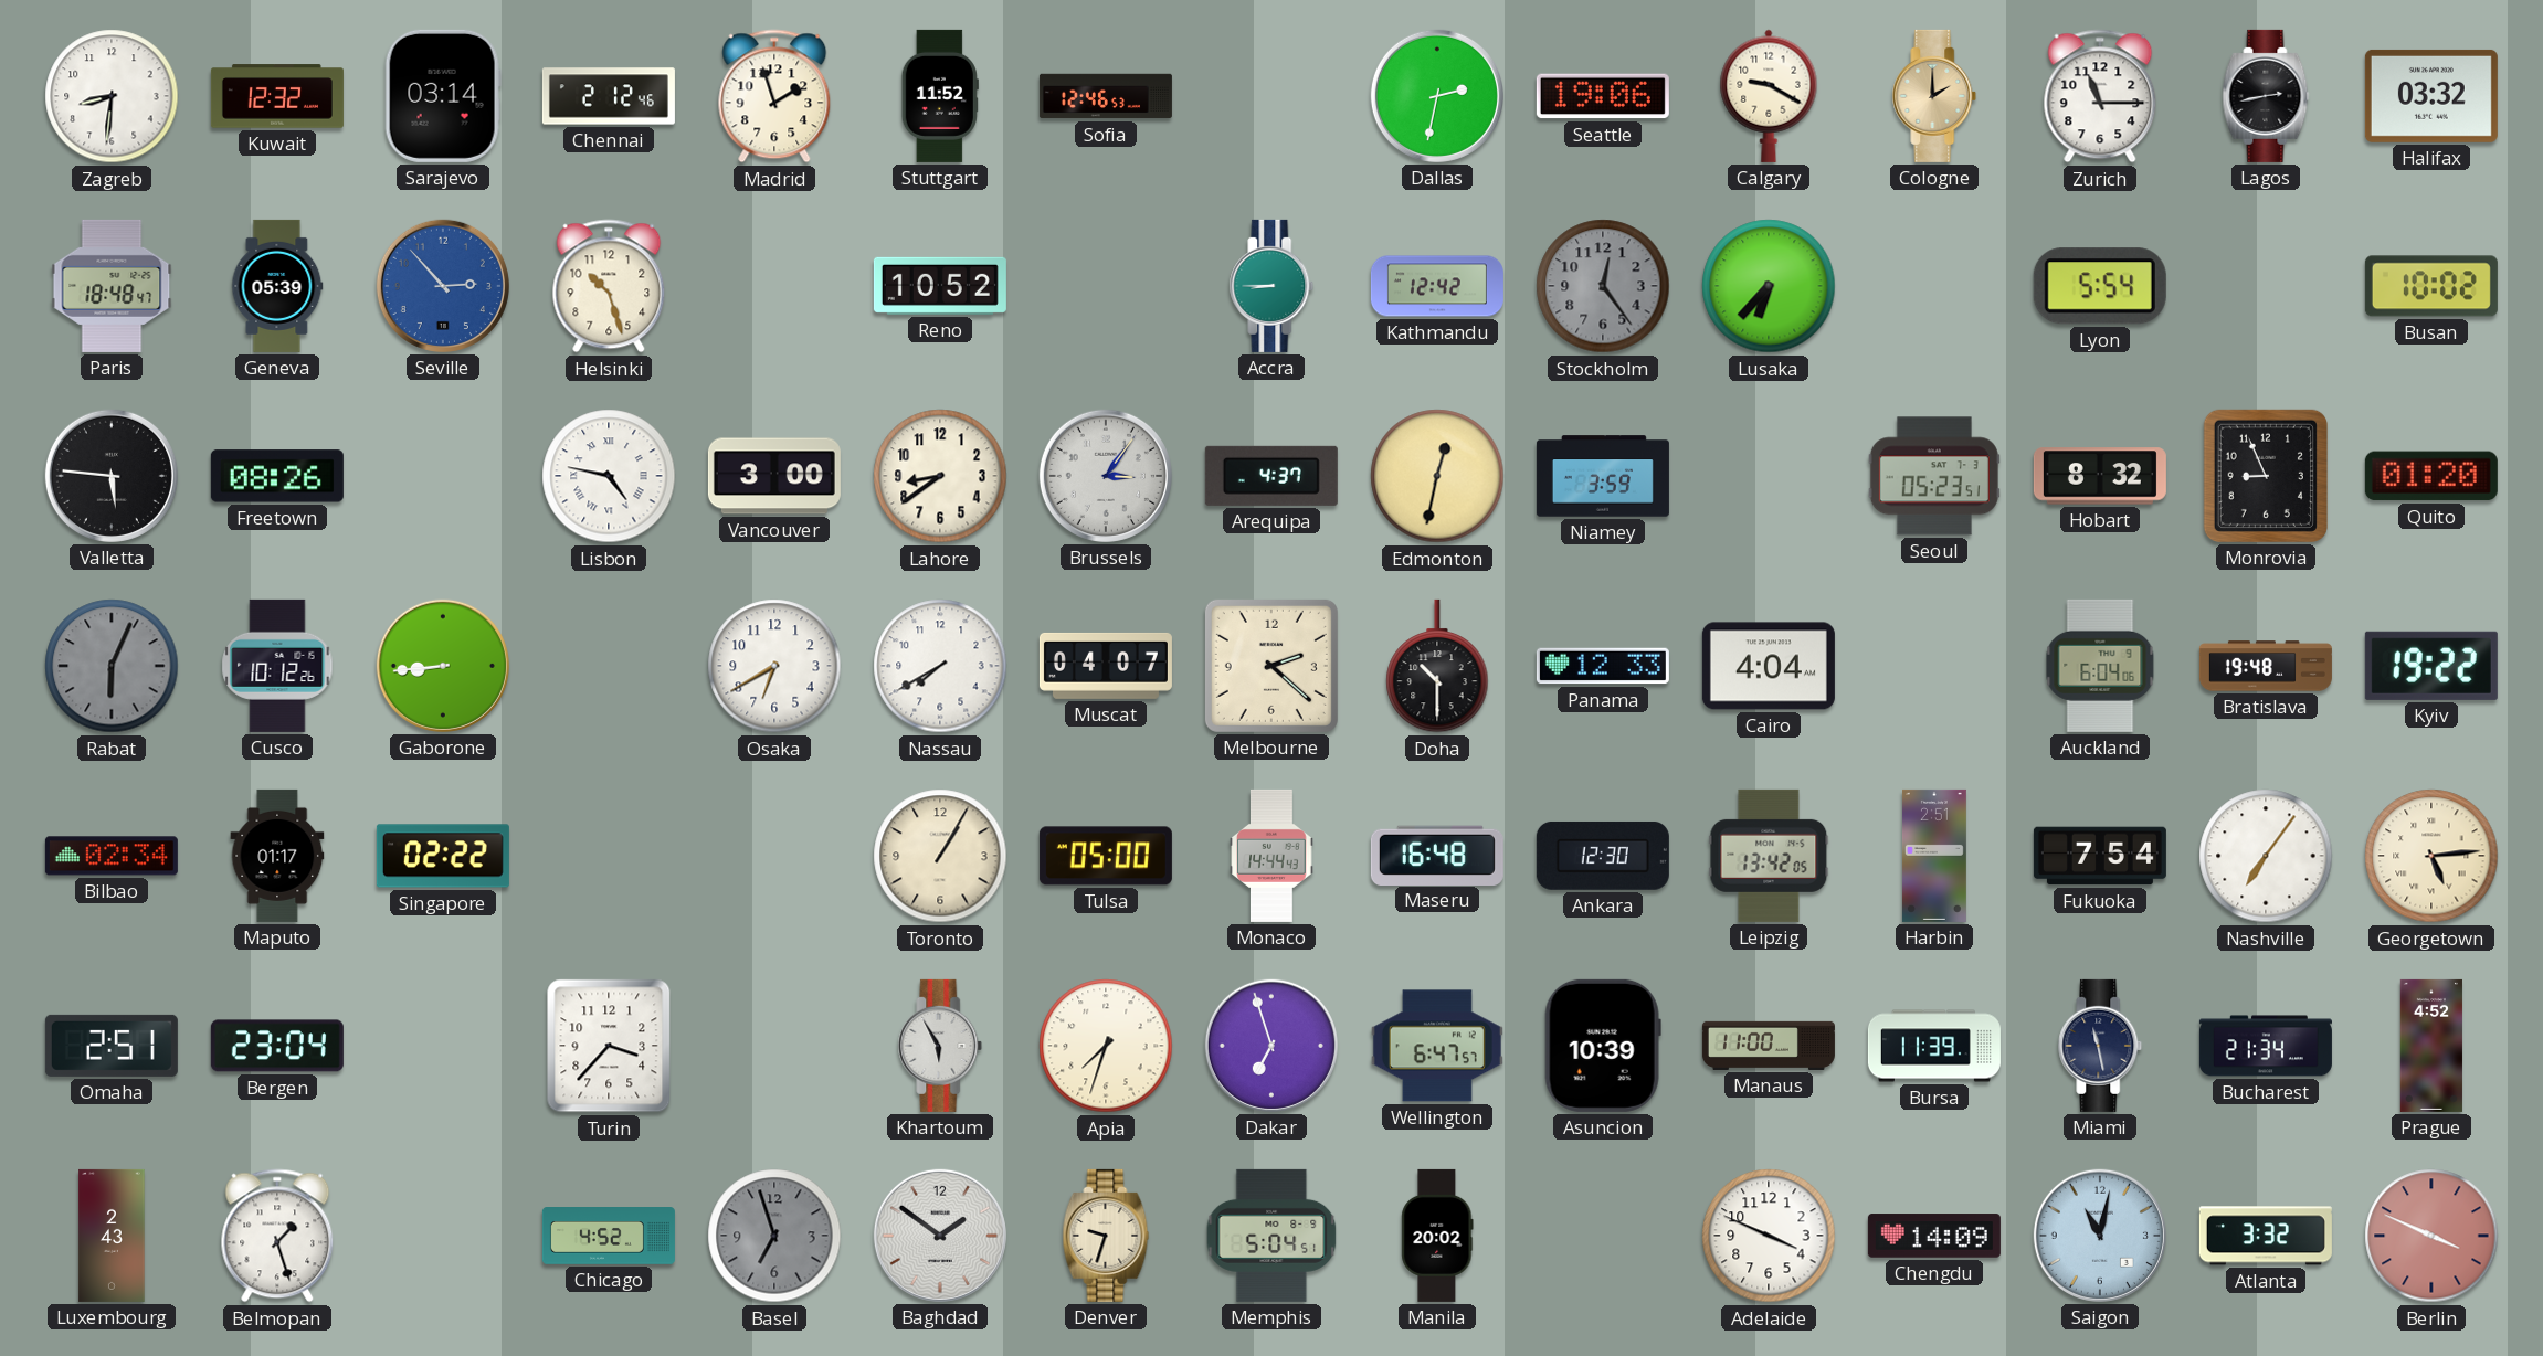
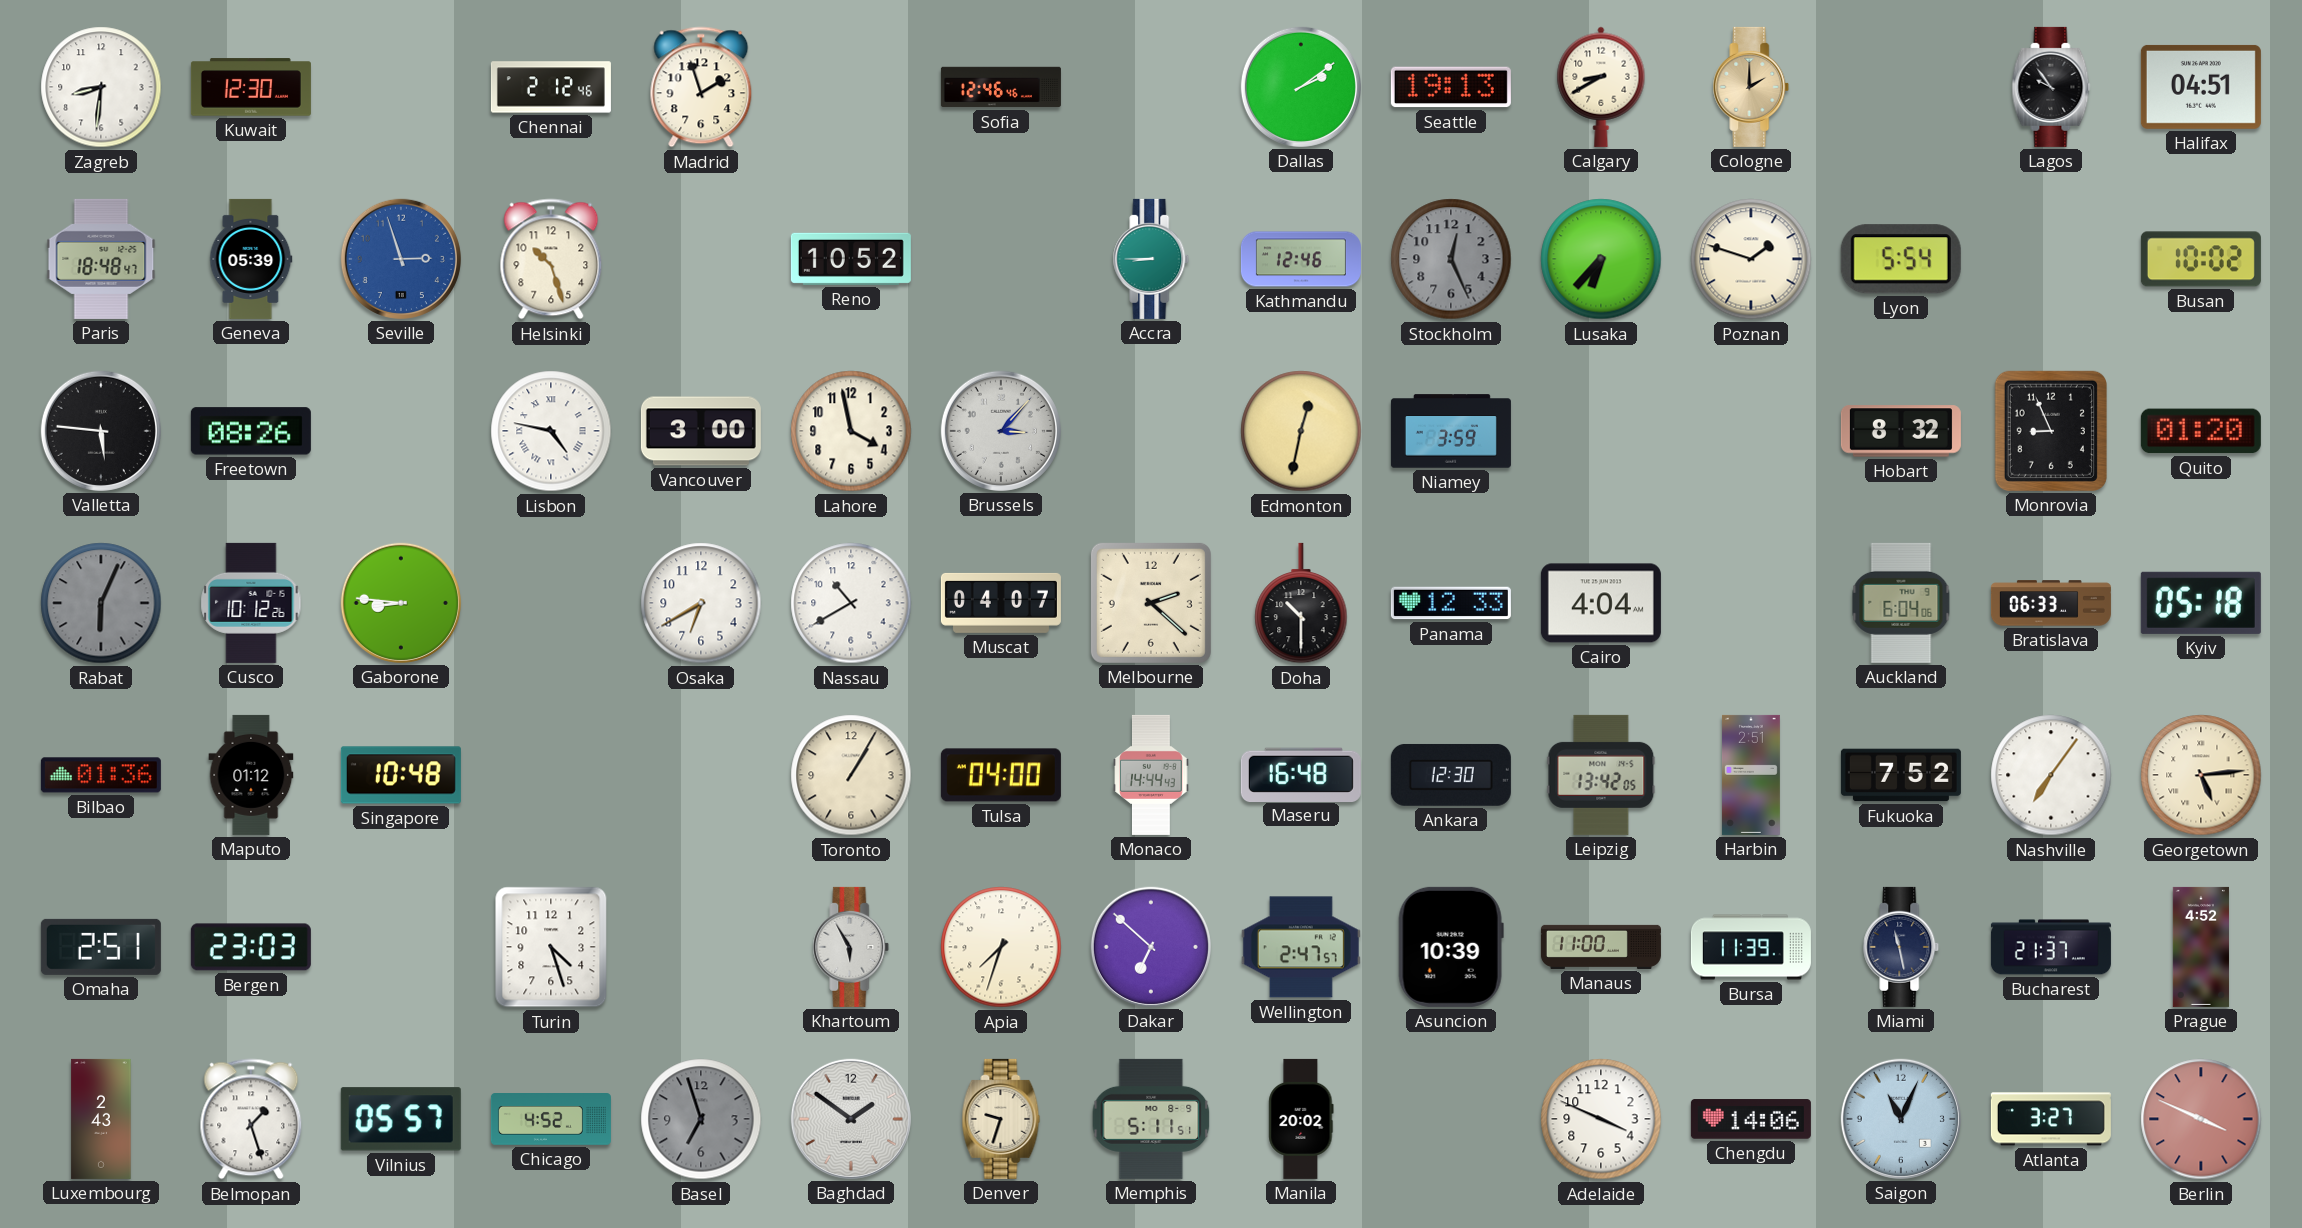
Kuwait: 12:32 -> 12:30
Sarajevo: 03:14 -> none
Stuttgart: 11:52 -> none
Sofia: 12:46:53 -> 12:46:46
Dallas: 2:32 -> 2:09
Seattle: 19:06 -> 19:13
Calgary: 9:20 -> 8:40
Zurich: 11:15 -> none
Lagos: 2:43 -> 9:54
Halifax: 03:32 -> 04:51
Seville: 2:53 -> 2:57
Kathmandu: 12:42 -> 12:46
Stockholm: 12:24 -> 12:26
Poznan: none -> 1:48
Lahore: 8:39 -> 3:58
Brussels: 3:06 -> 3:07
Arequipa: 4:37 -> none
Seoul: 05:23 -> none
Gaborone: 8:44 -> 8:46
Nassau: 7:40 -> 10:40
Bratislava: 19:48 -> 06:33
Kyiv: 19:22 -> 05:18
Bilbao: 02:34 -> 01:36
Maputo: 01:17 -> 01:12
Singapore: 02:22 -> 10:48
Tulsa: 05:00 -> 04:00
Fukuoka: 7:54 -> 7:52
Bergen: 23:04 -> 23:03
Turin: 3:37 -> 4:27
Dakar: 6:57 -> 6:52
Wellington: 6:47 -> 2:47
Bucharest: 21:34 -> 21:37
Vilnius: none -> 05:57
Memphis: 5:04 -> 5:11
Chengdu: 14:09 -> 14:06
Saigon: 11:02 -> 11:04
Atlanta: 3:32 -> 3:27
